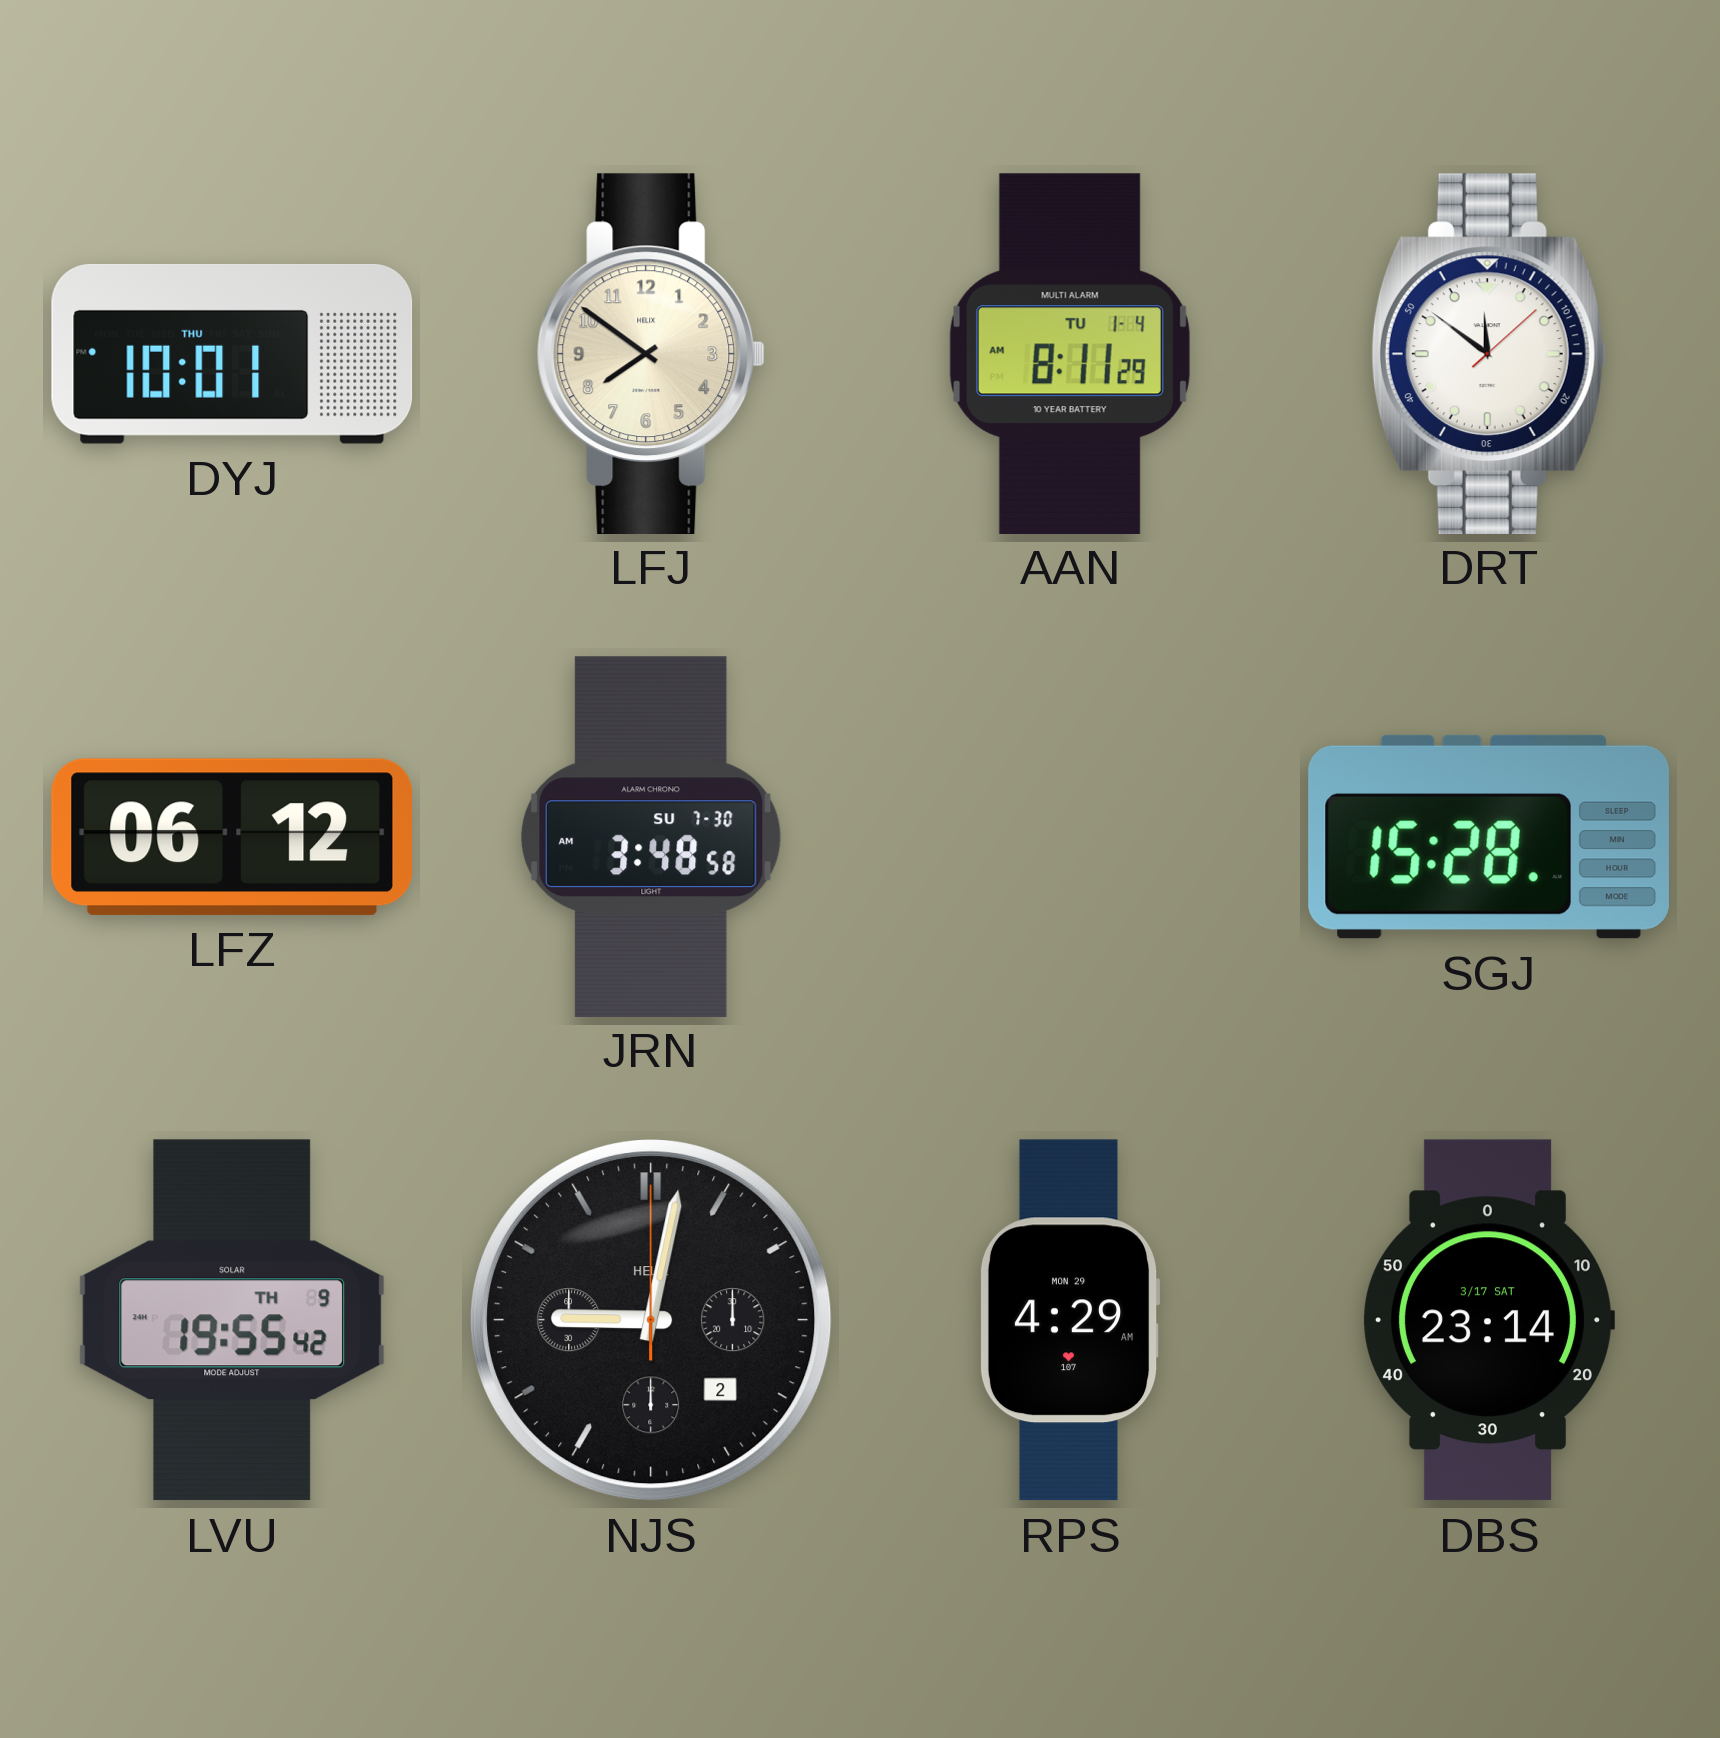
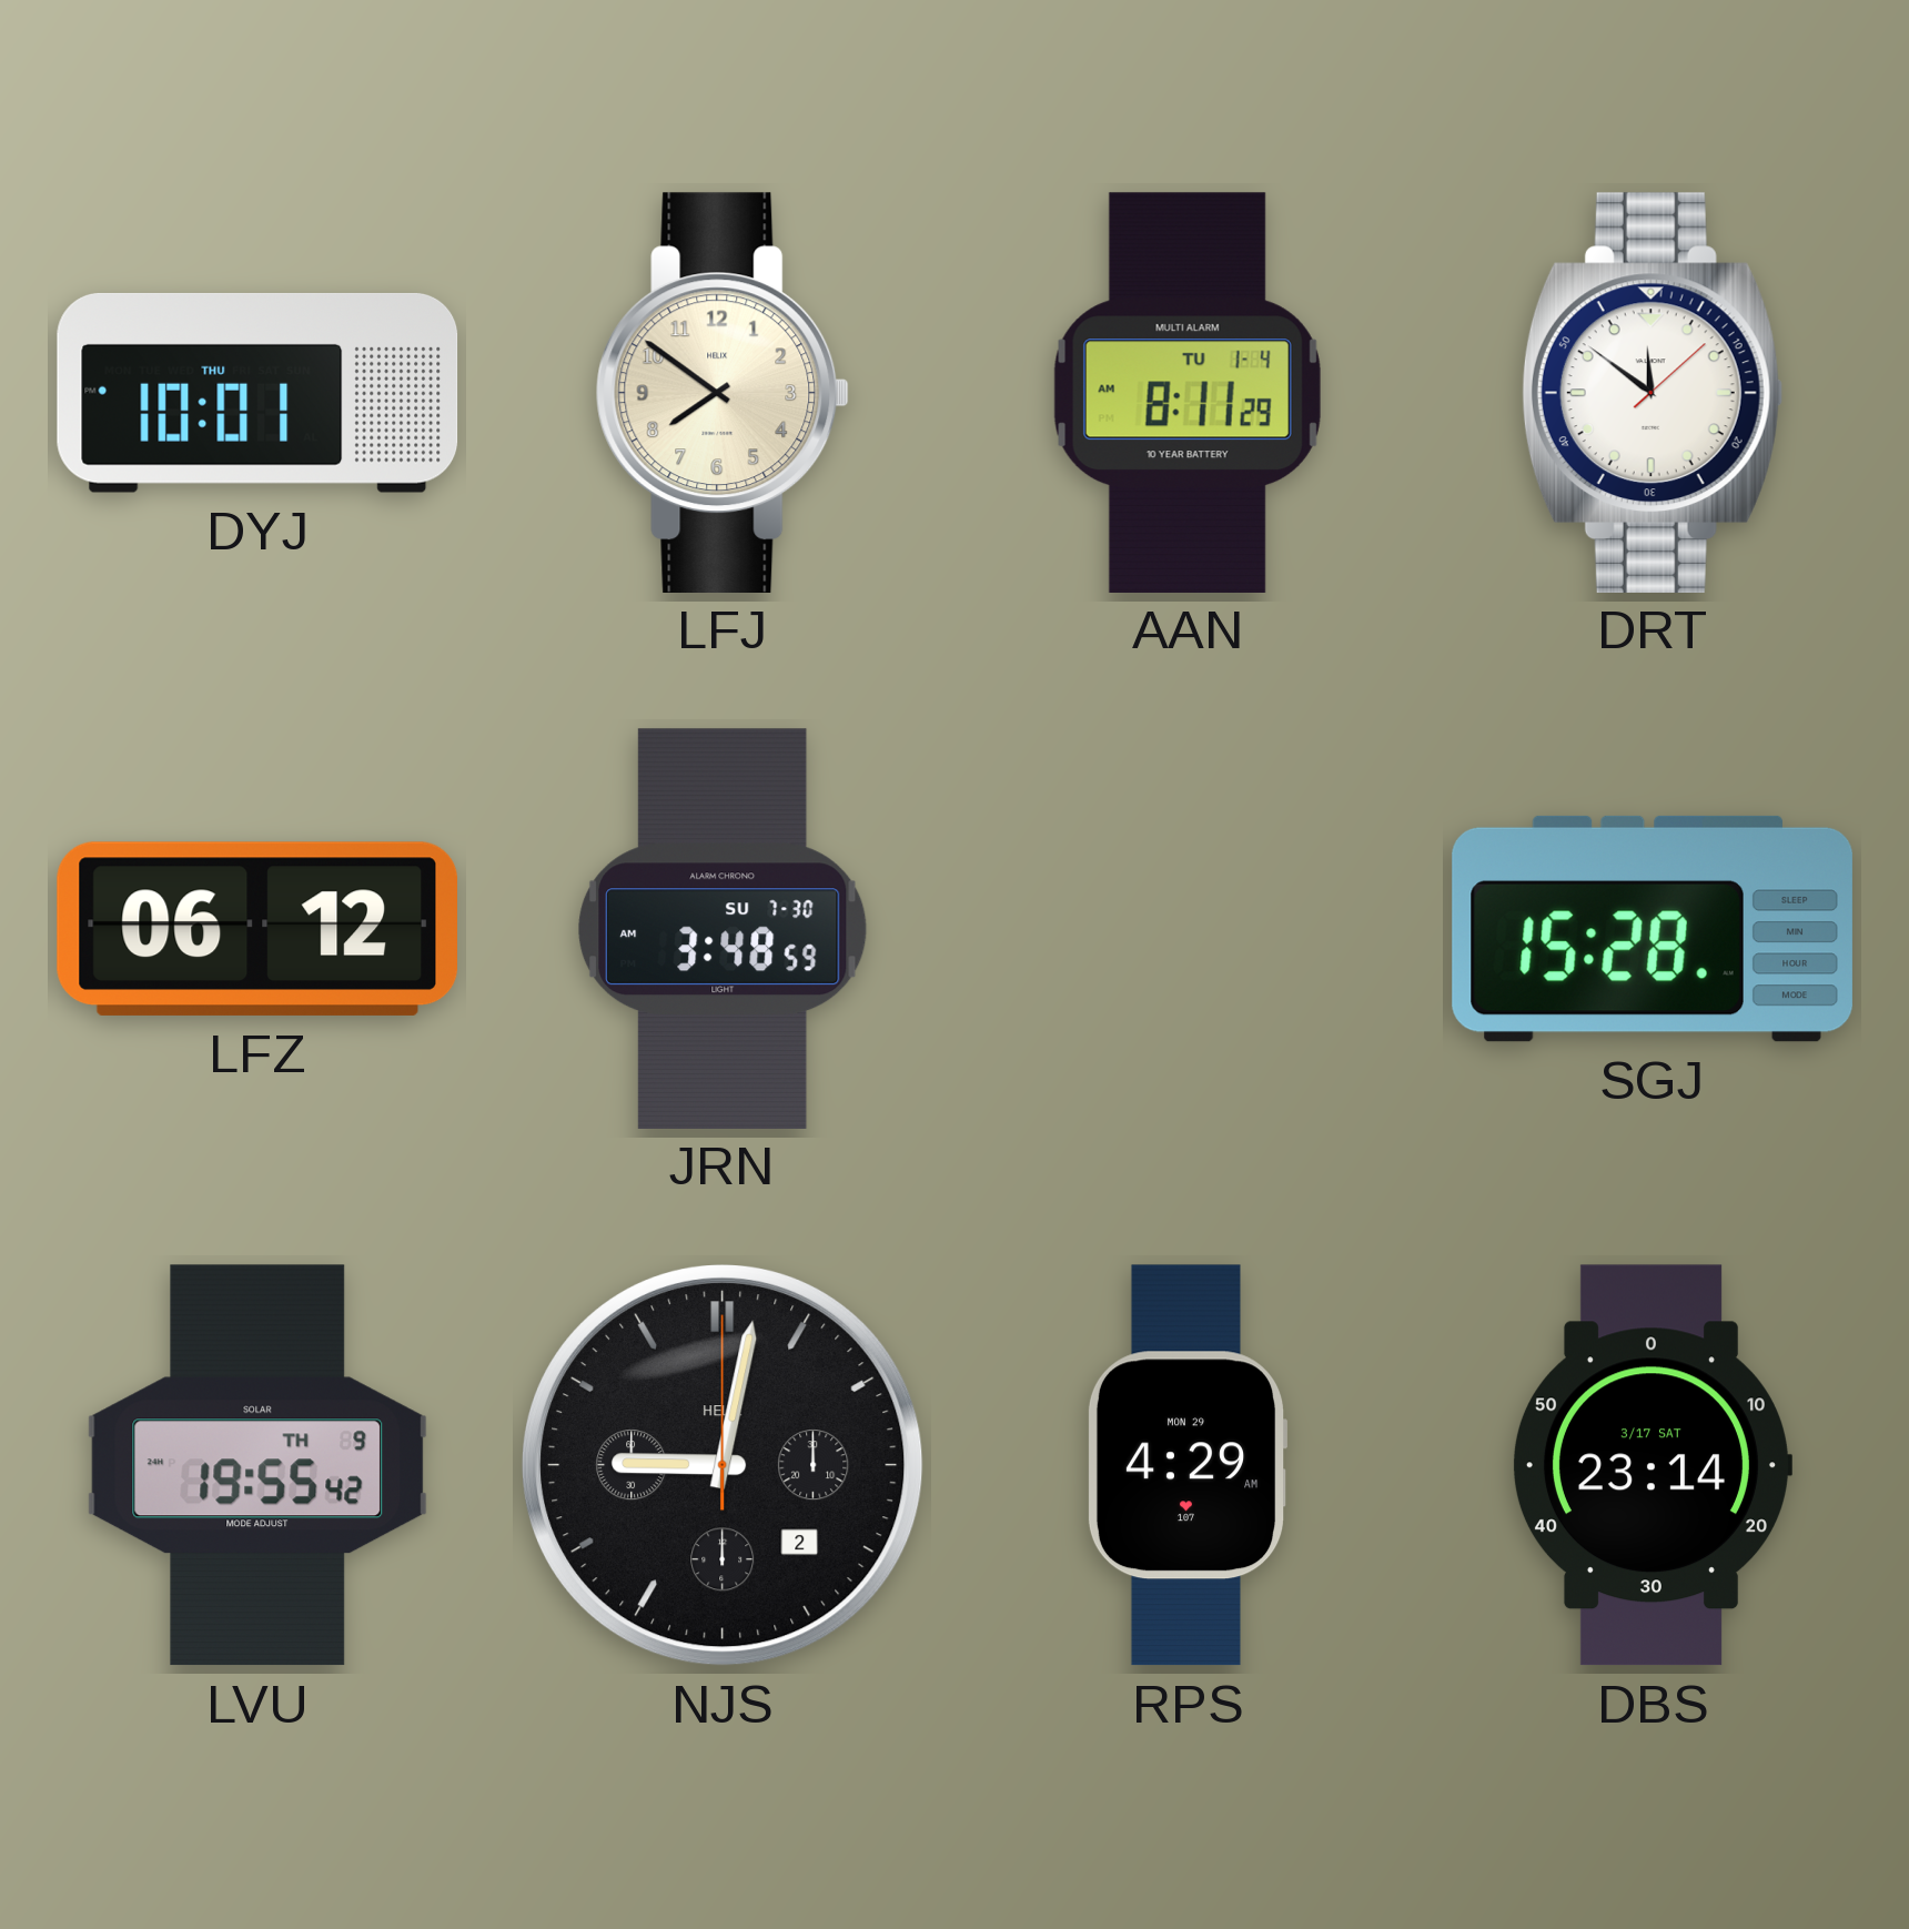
JRN: 3:48:58 AM -> 3:48:59 AM
